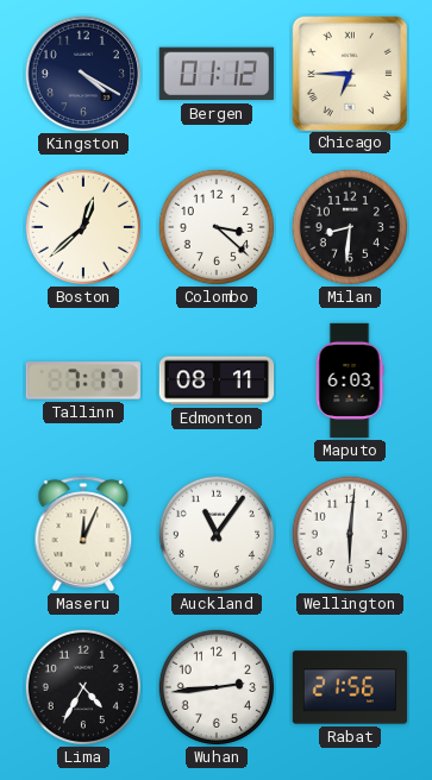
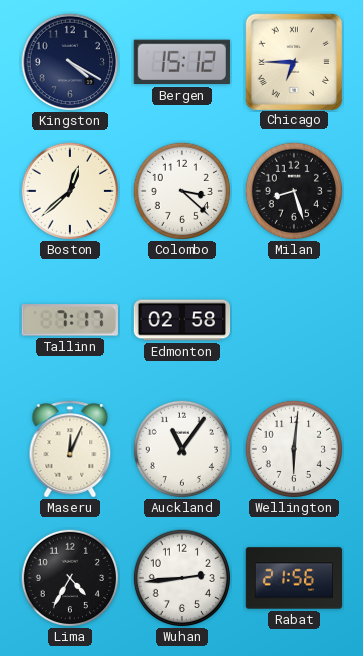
Bergen: 01:12 -> 15:12
Milan: 8:31 -> 8:27
Edmonton: 08:11 -> 02:58
Maputo: 6:03 -> none
